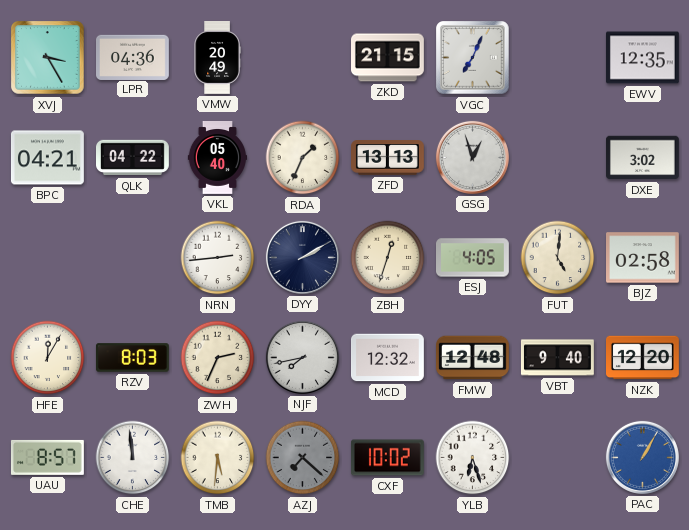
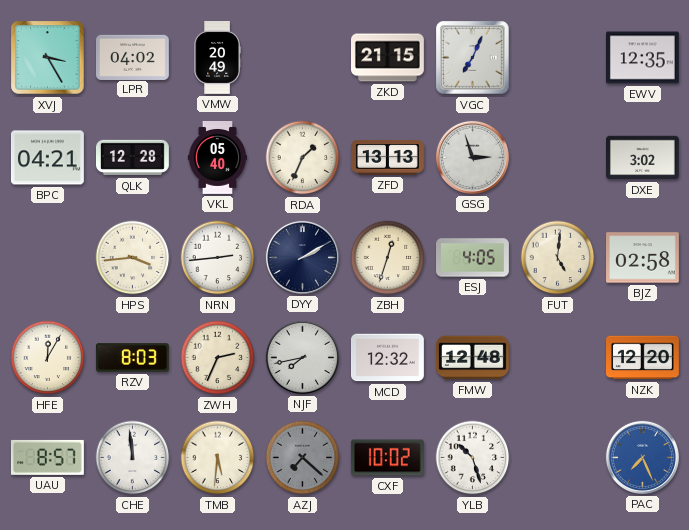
LPR: 04:36 -> 04:02
QLK: 04:22 -> 12:28
GSG: 12:57 -> 2:57
HPS: none -> 3:44
VBT: 9:40 -> none
YLB: 6:27 -> 10:27
PAC: 1:05 -> 7:26
